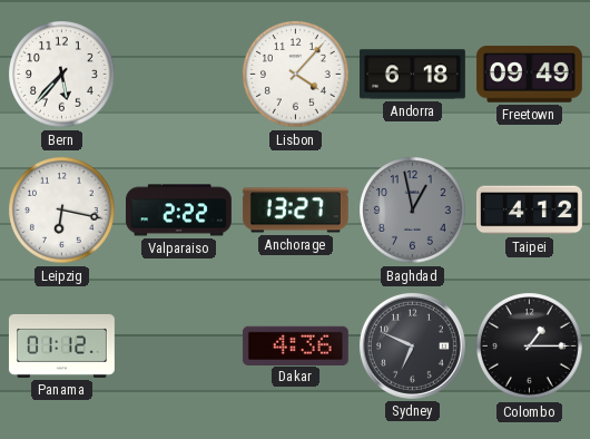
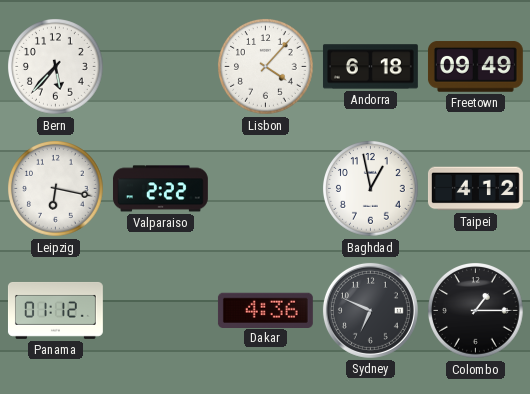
Anchorage: 13:27 -> none
Baghdad dial: grey -> white
